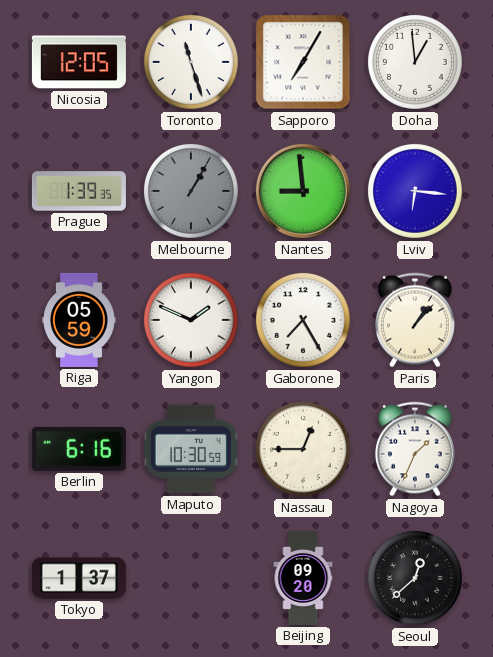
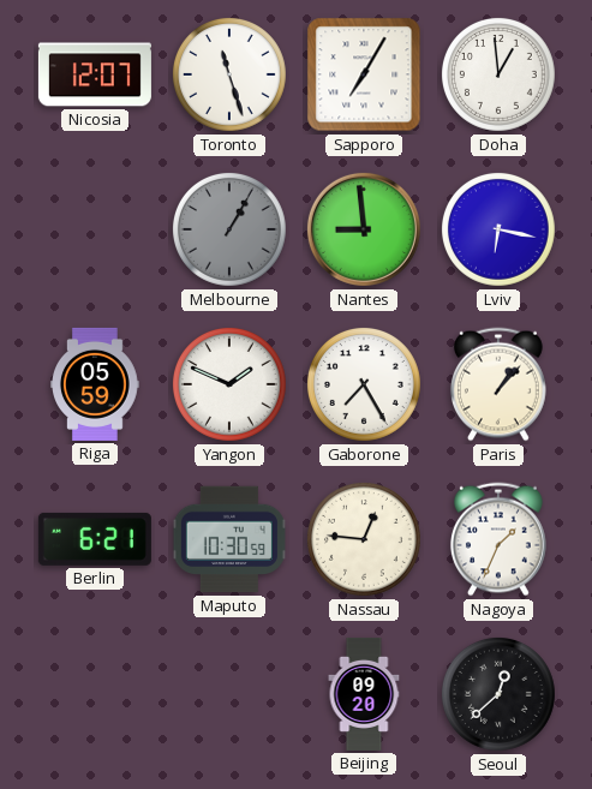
Nicosia: 12:05 -> 12:07
Prague: 1:39 -> none
Lviv: 6:16 -> 6:17
Berlin: 6:16 -> 6:21
Nassau: 12:45 -> 12:46
Tokyo: 1:37 -> none
